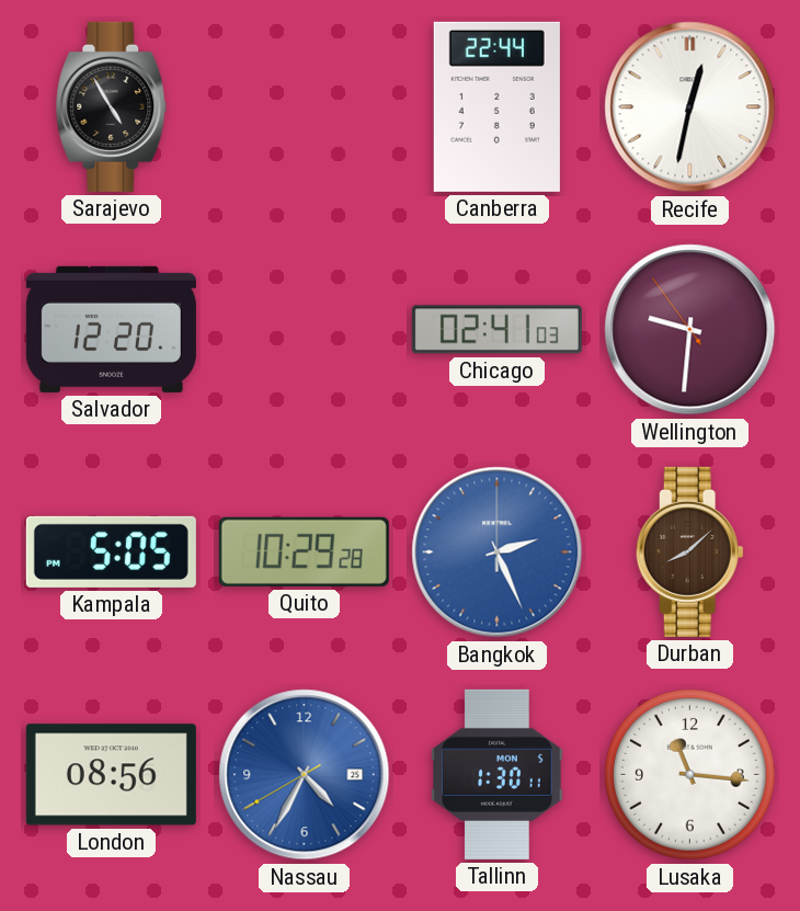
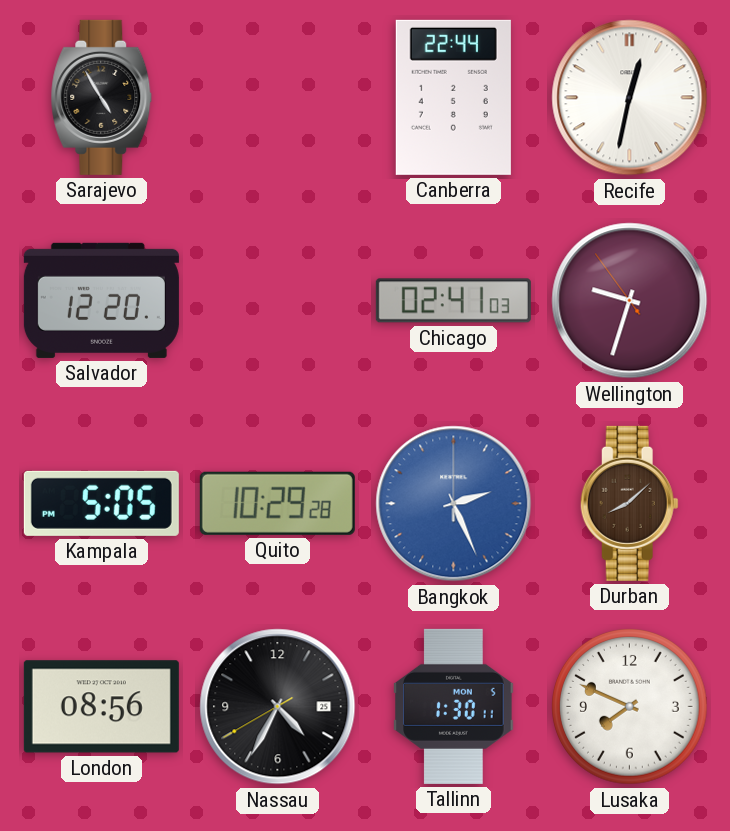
Wellington: 9:30 -> 9:32
Nassau dial: blue -> black
Lusaka: 11:16 -> 7:49
